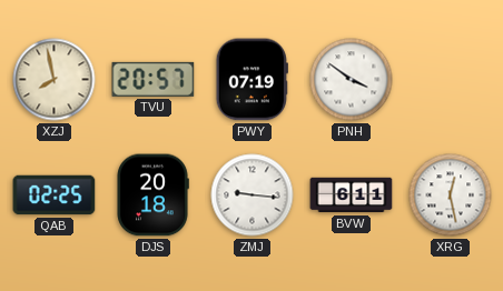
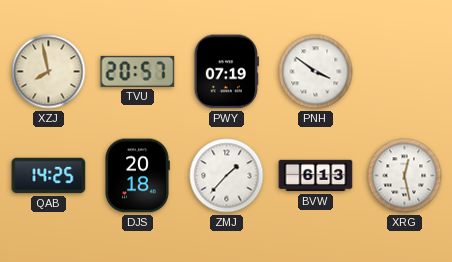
QAB: 02:25 -> 14:25
ZMJ: 9:16 -> 1:37
BVW: 6:11 -> 6:13
